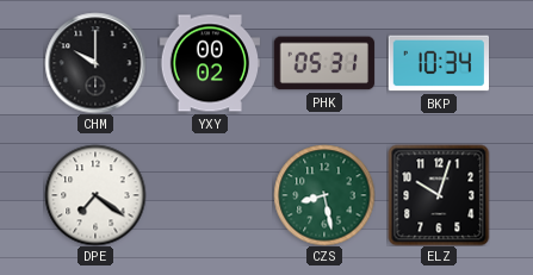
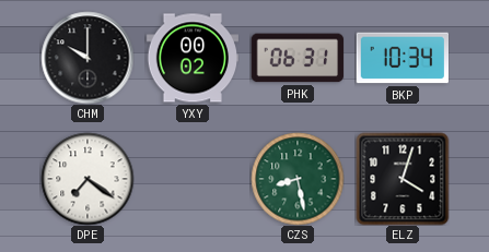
PHK: 05:31 -> 06:31
ELZ: 10:03 -> 4:03
